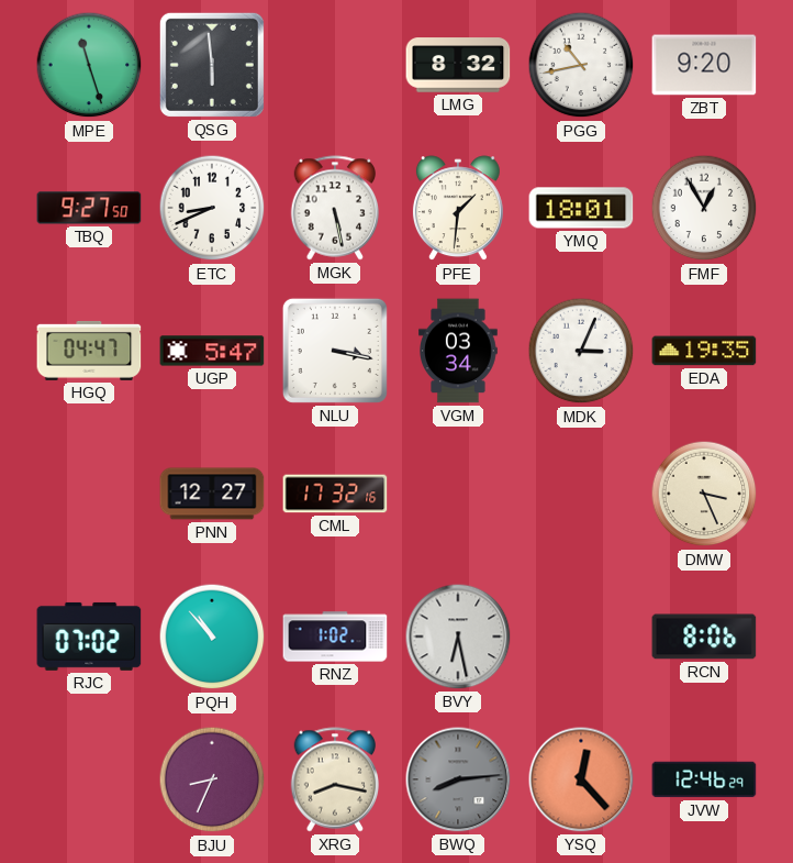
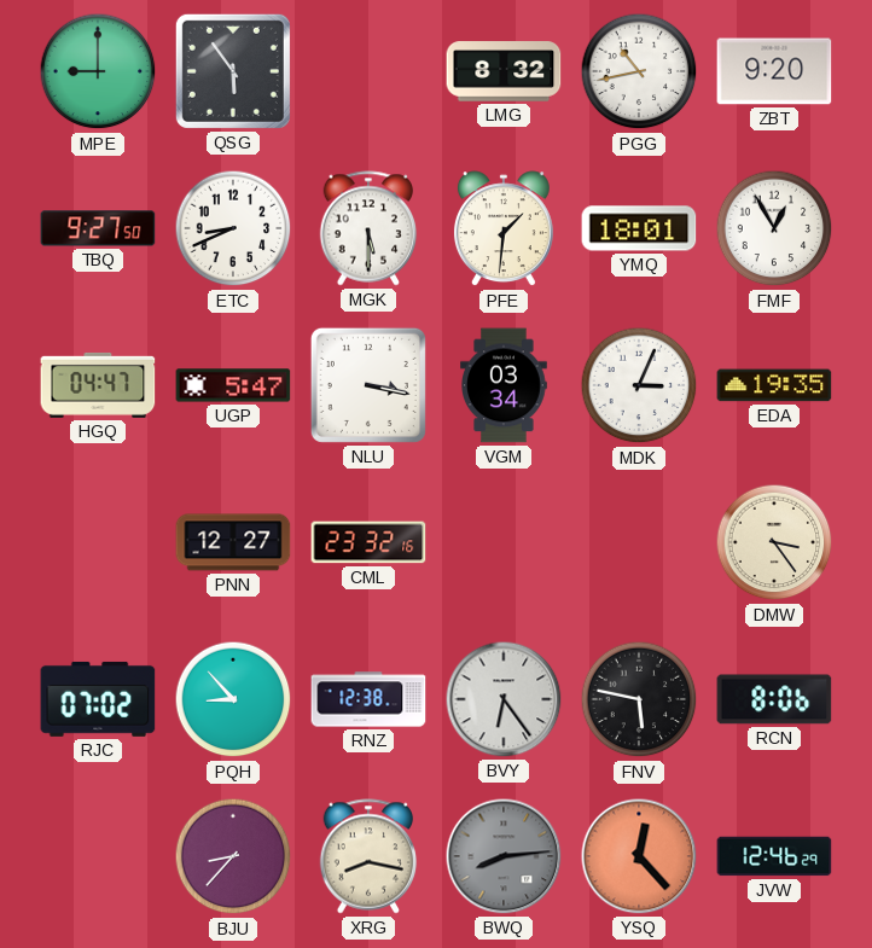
MPE: 11:27 -> 9:00
QSG: 5:59 -> 5:54
MGK: 5:28 -> 5:30
CML: 17:32 -> 23:32
DMW: 3:26 -> 3:24
PQH: 10:53 -> 8:53
RNZ: 1:02 -> 12:38
BVY: 6:28 -> 6:24
FNV: none -> 5:47
BJU: 8:34 -> 8:37
